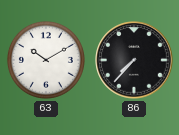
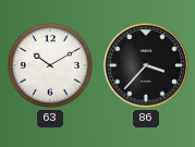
86: 7:37 -> 3:37
